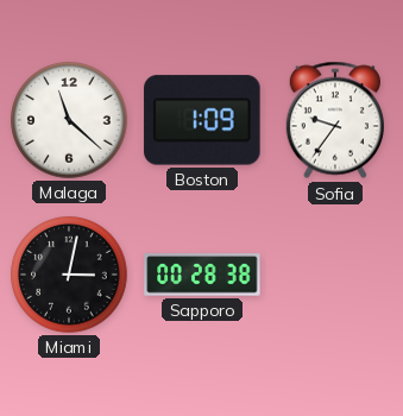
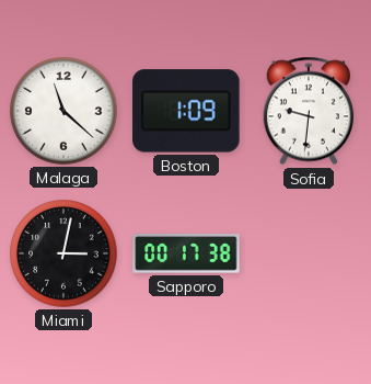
Sofia: 9:36 -> 9:31
Sapporo: 00:28 -> 00:17
